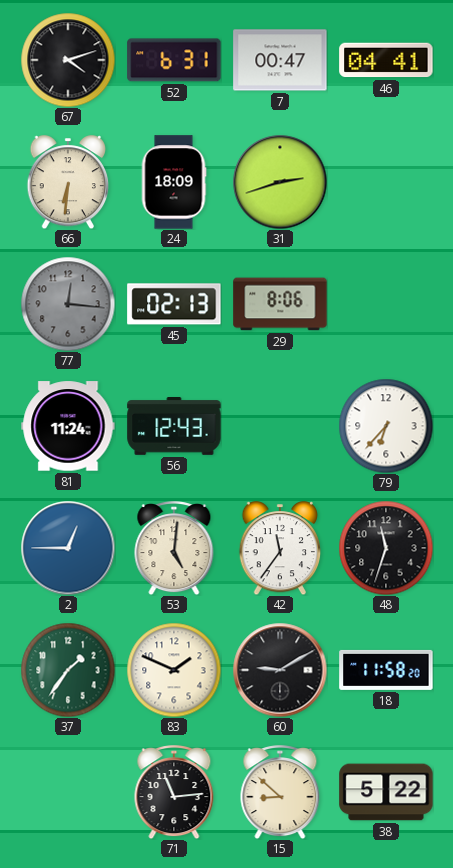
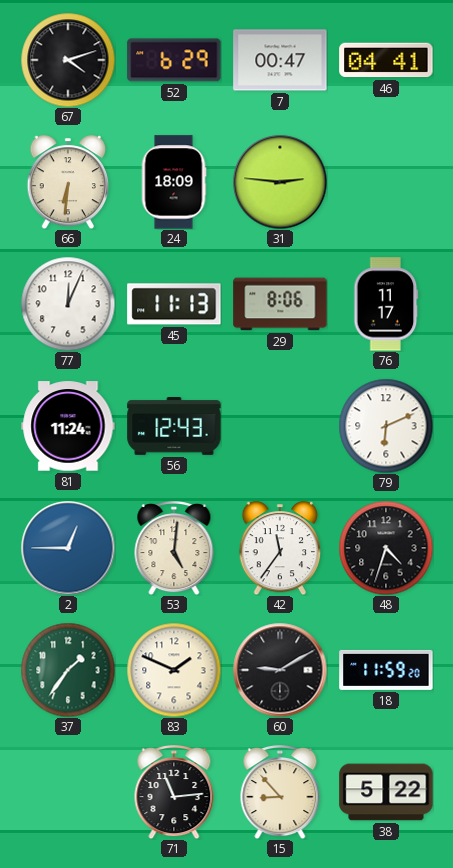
52: 6:31 -> 6:29
31: 2:42 -> 2:46
77: 12:16 -> 12:04
77 dial: grey -> white
45: 02:13 -> 11:13
76: none -> 11:17
79: 6:37 -> 6:11
48: 11:33 -> 4:33
18: 11:58 -> 11:59
15: 8:52 -> 8:53
